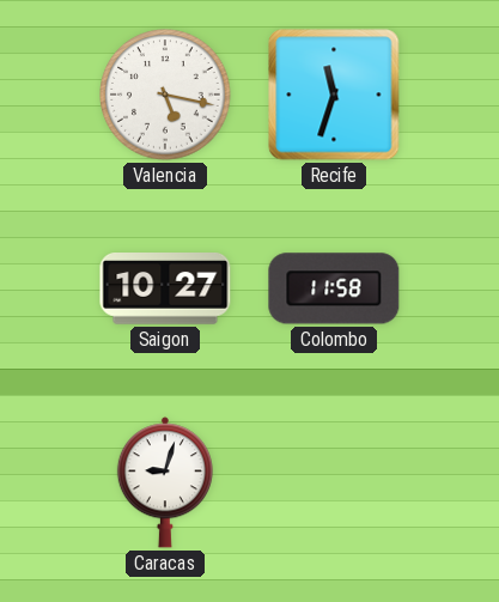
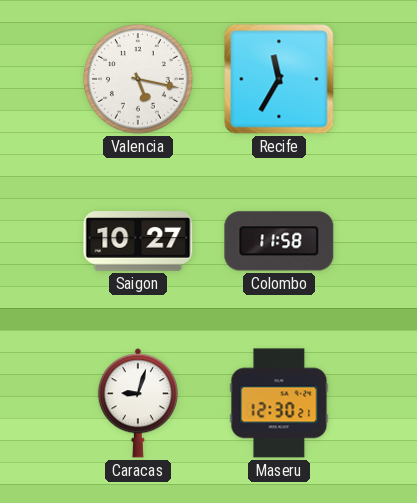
Recife: 11:33 -> 11:35
Maseru: none -> 12:30
